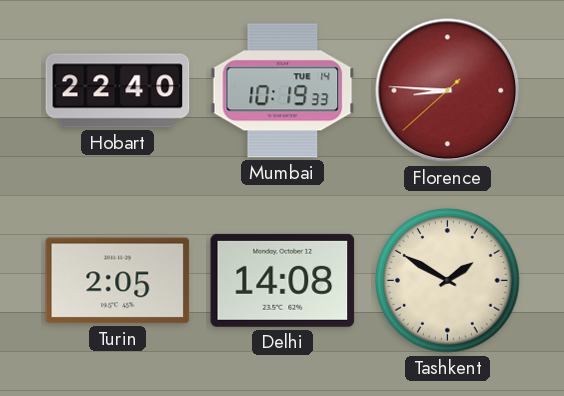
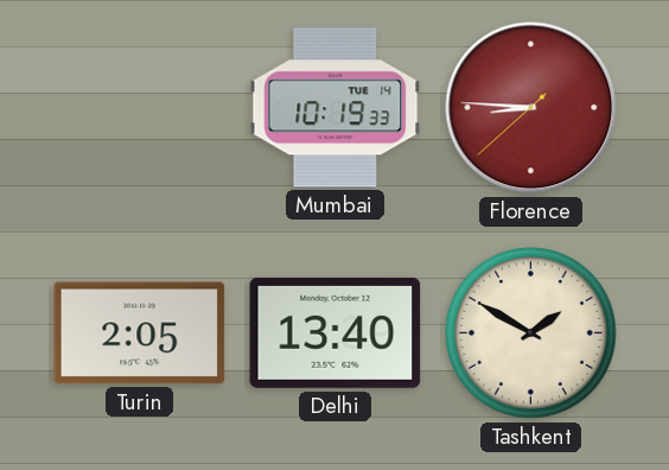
Hobart: 22:40 -> none
Delhi: 14:08 -> 13:40
